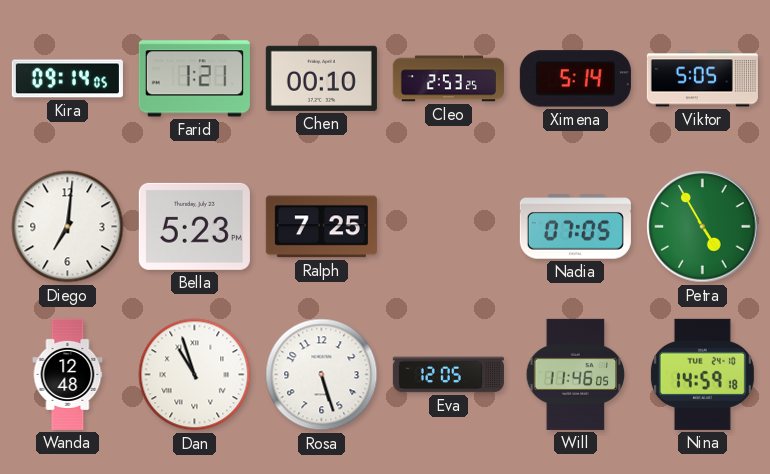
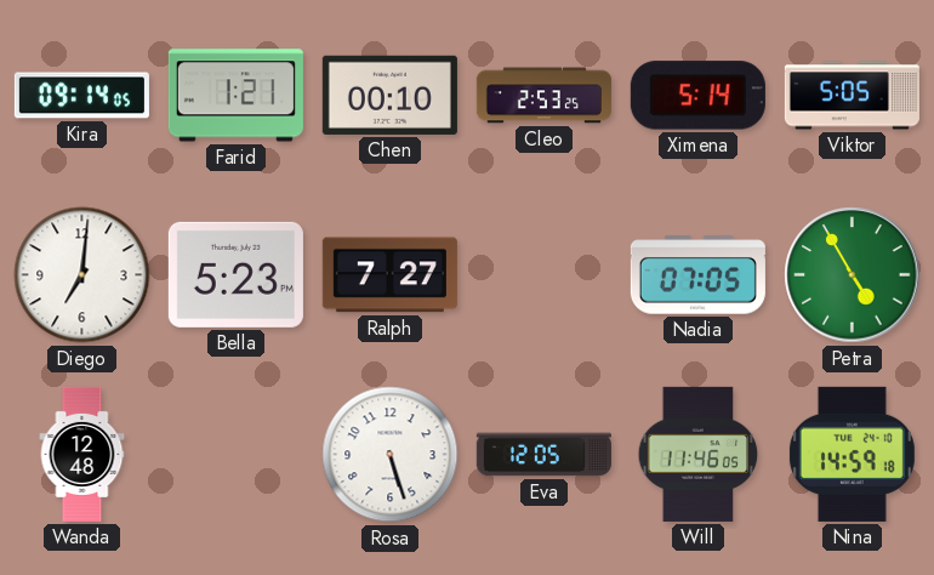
Ralph: 7:25 -> 7:27
Dan: 10:57 -> none
